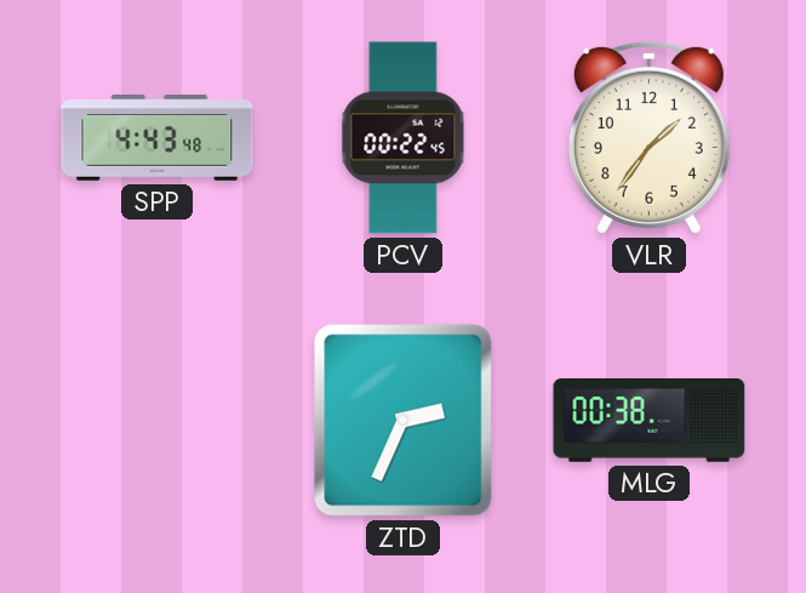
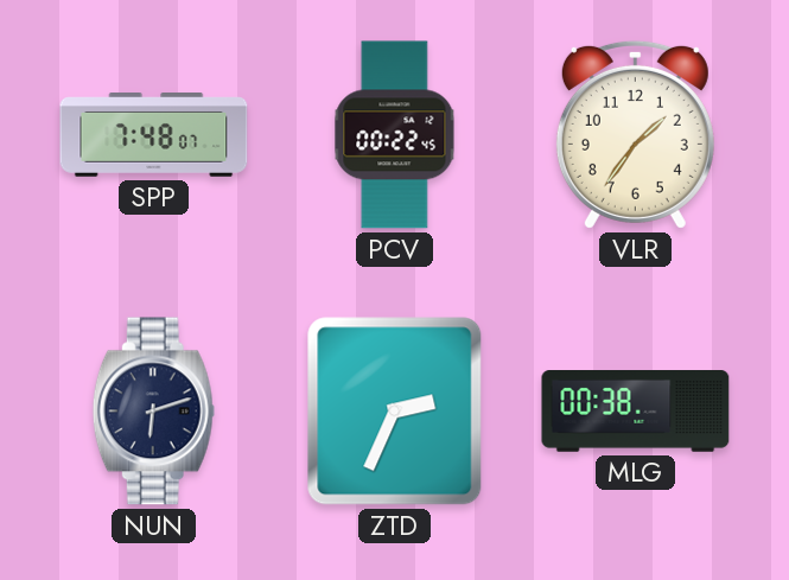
SPP: 4:43 -> 7:48
NUN: none -> 6:12
